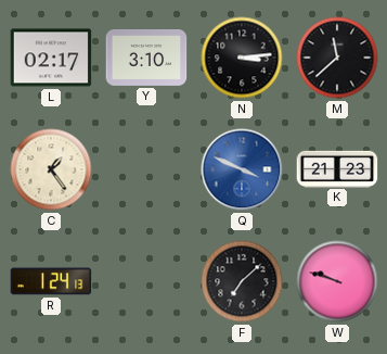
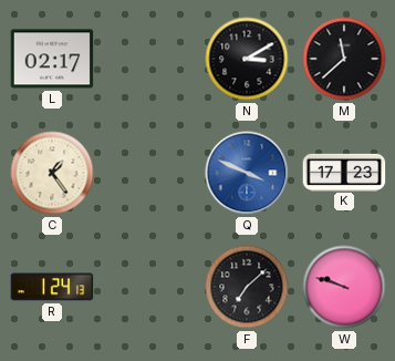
Y: 3:10 -> none
N: 3:14 -> 3:10
K: 21:23 -> 17:23
